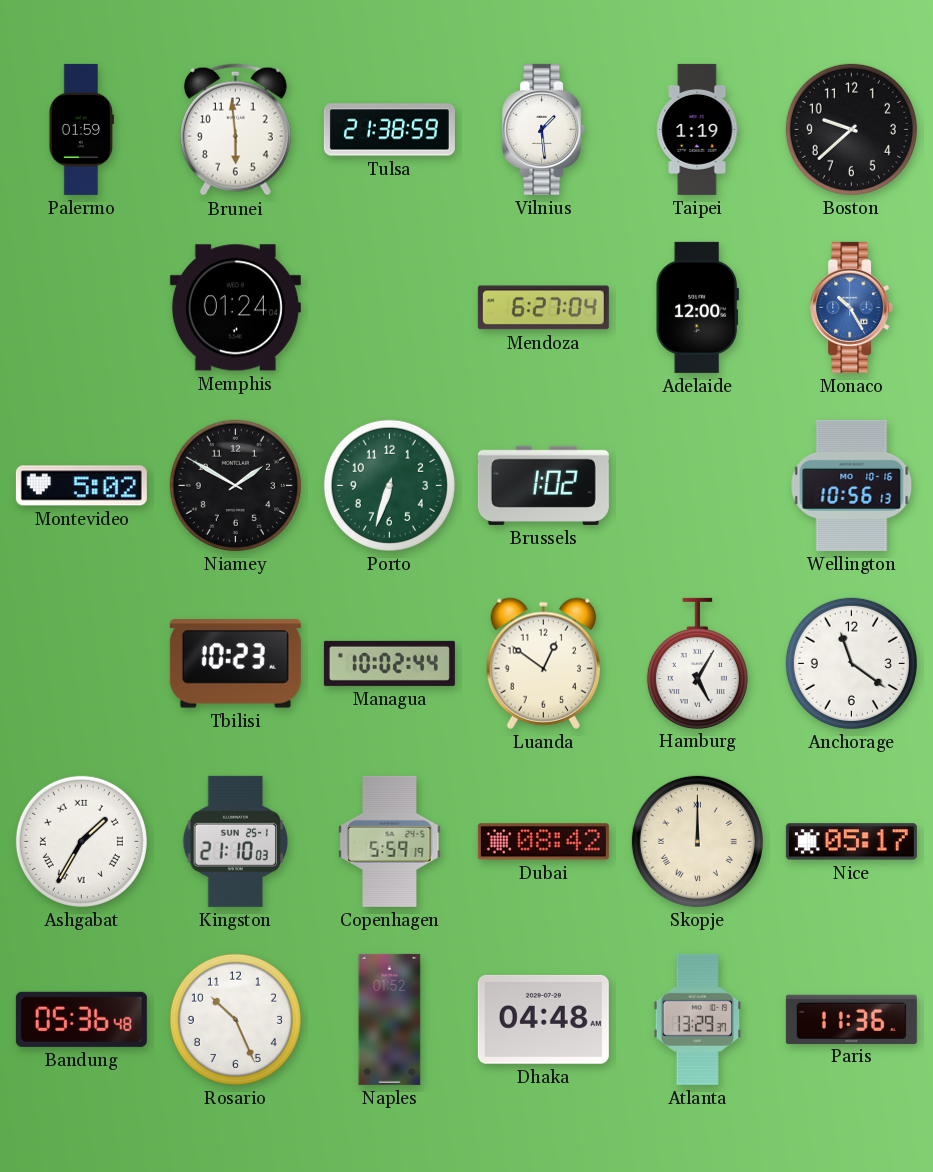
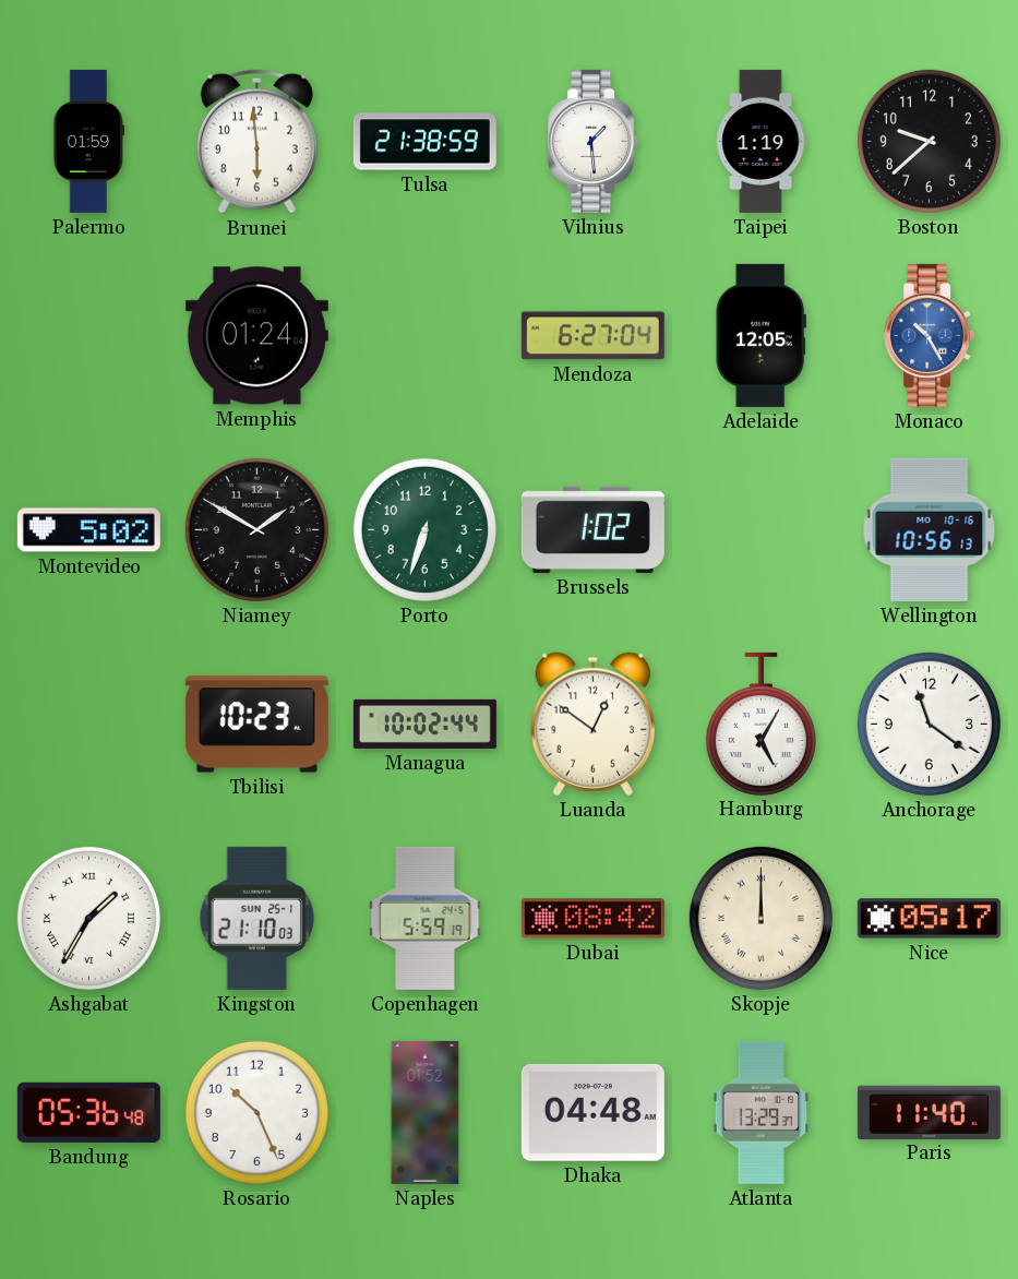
Adelaide: 12:00 -> 12:05
Paris: 11:36 -> 11:40
